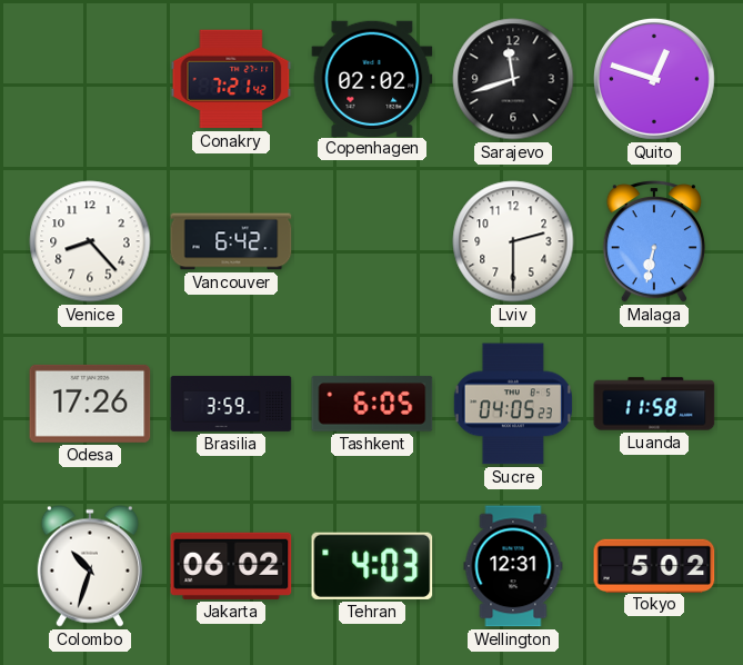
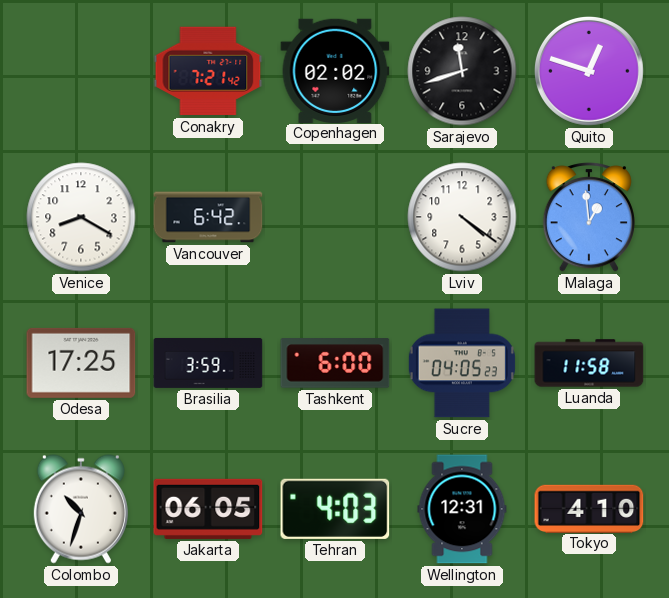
Venice: 8:23 -> 8:20
Lviv: 2:30 -> 4:21
Malaga: 6:32 -> 12:59
Odesa: 17:26 -> 17:25
Tashkent: 6:05 -> 6:00
Jakarta: 06:02 -> 06:05
Tokyo: 5:02 -> 4:10
